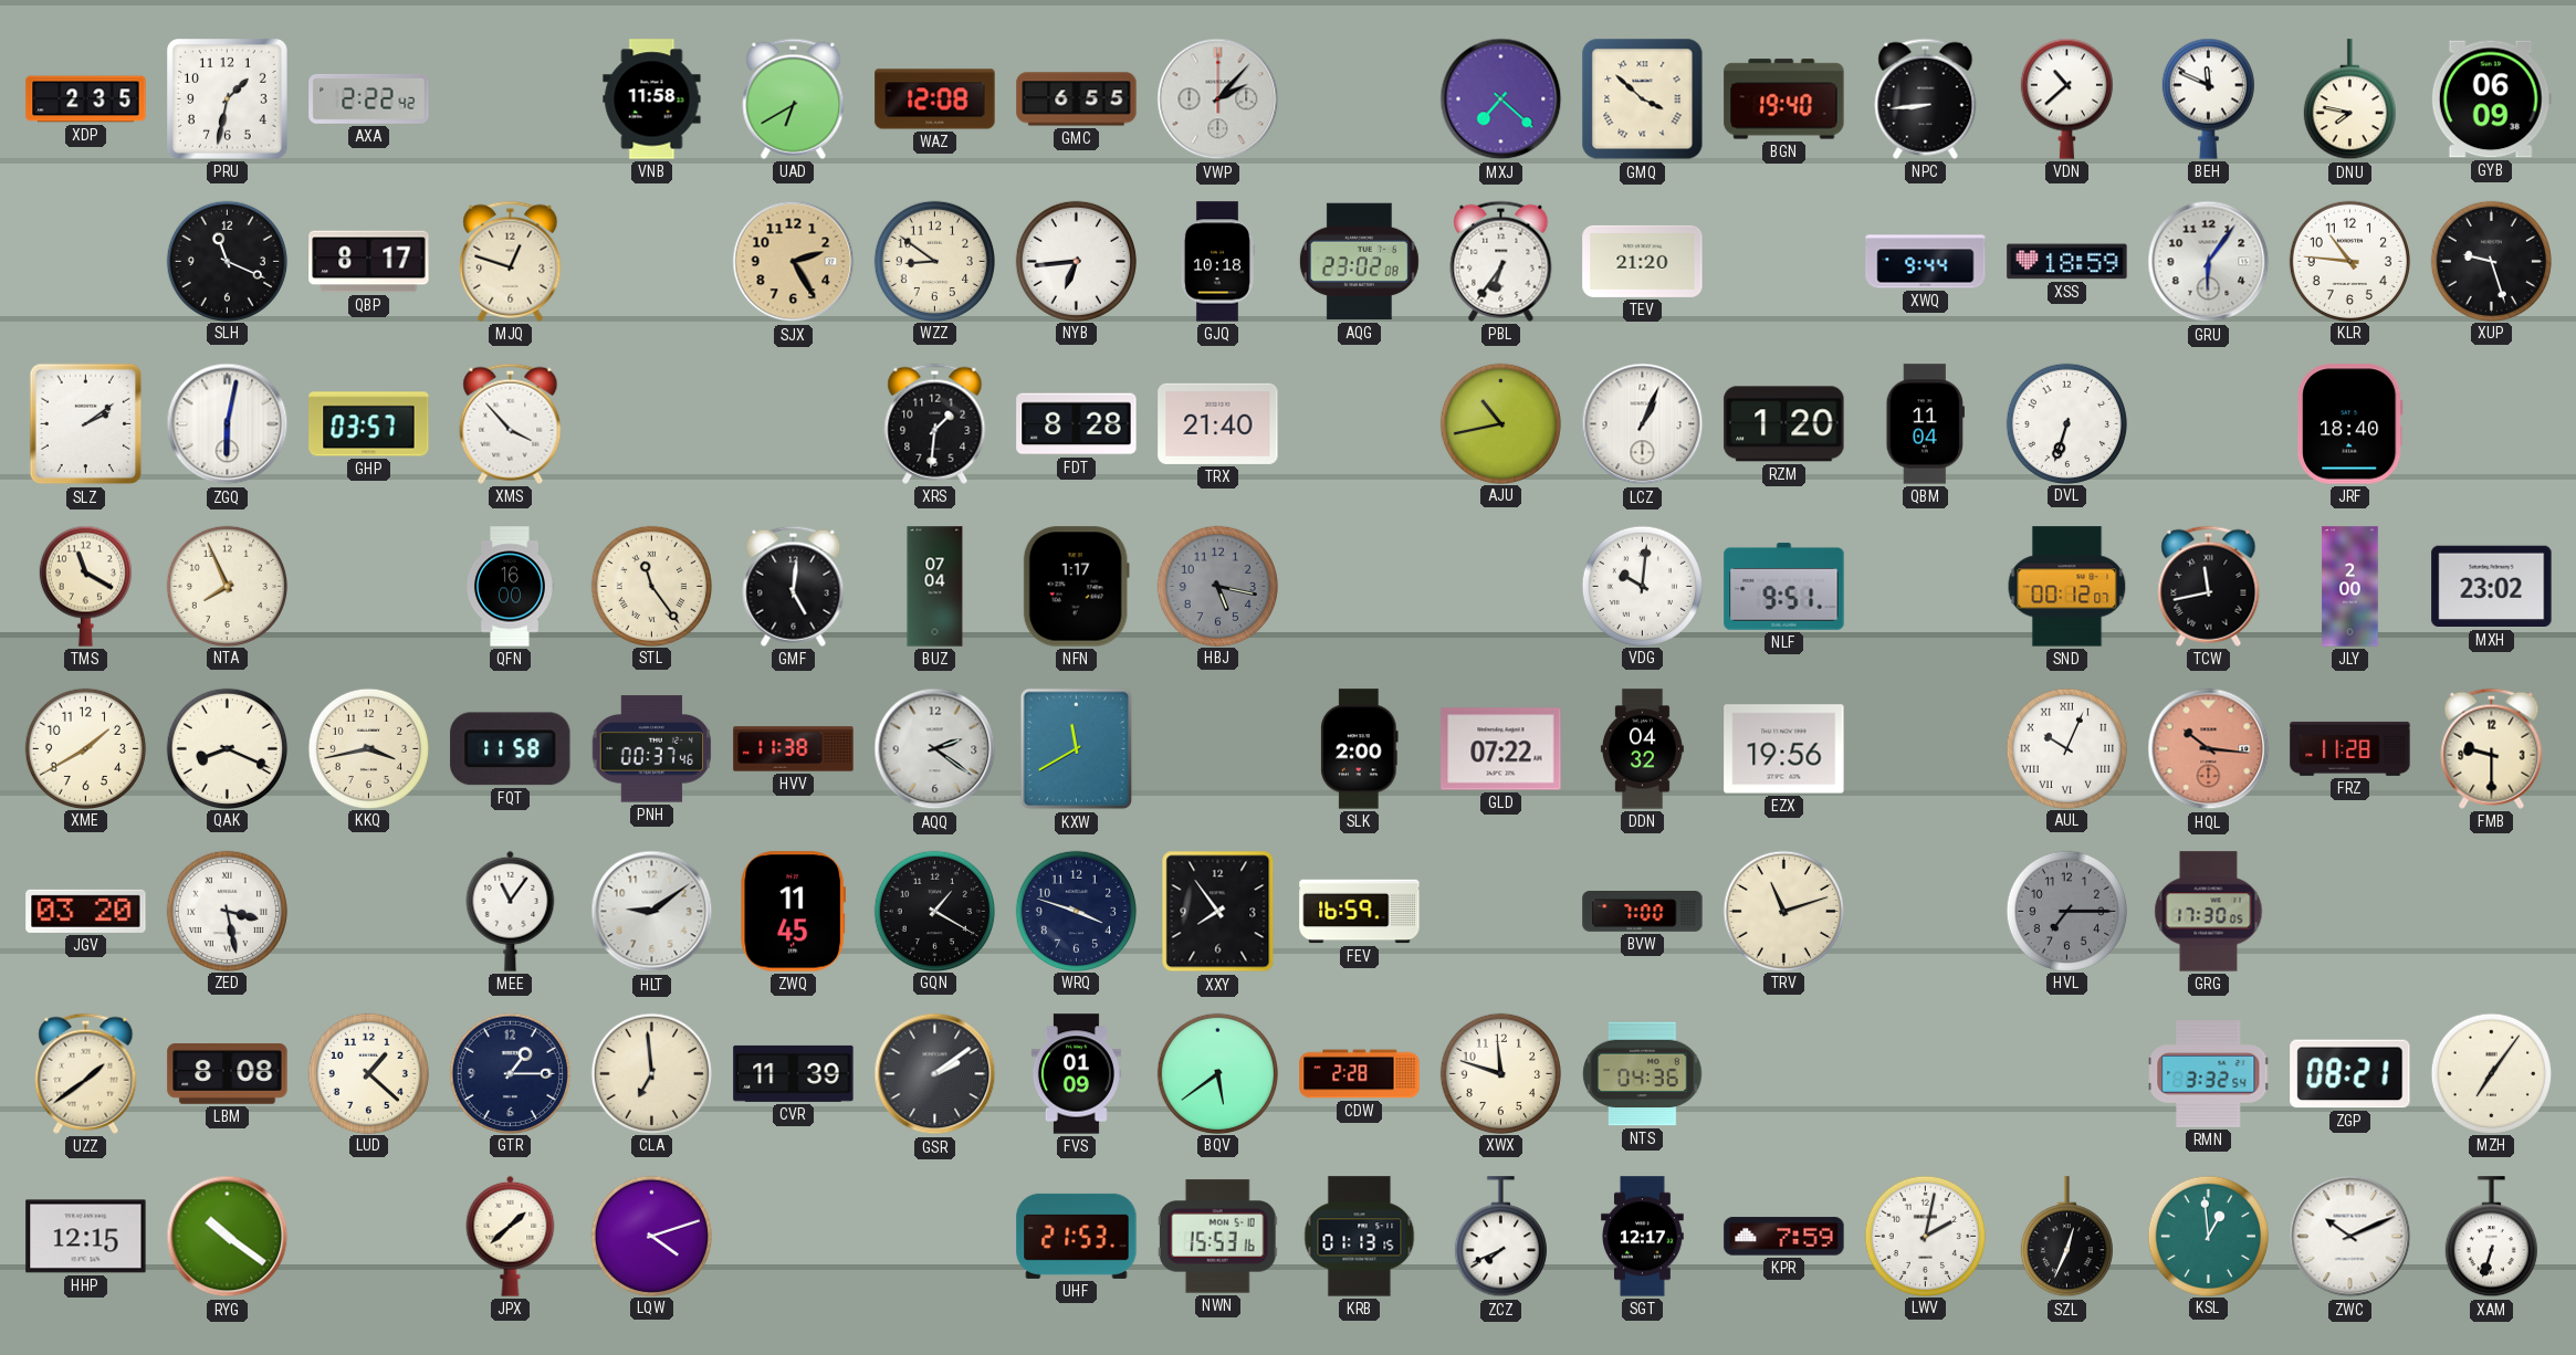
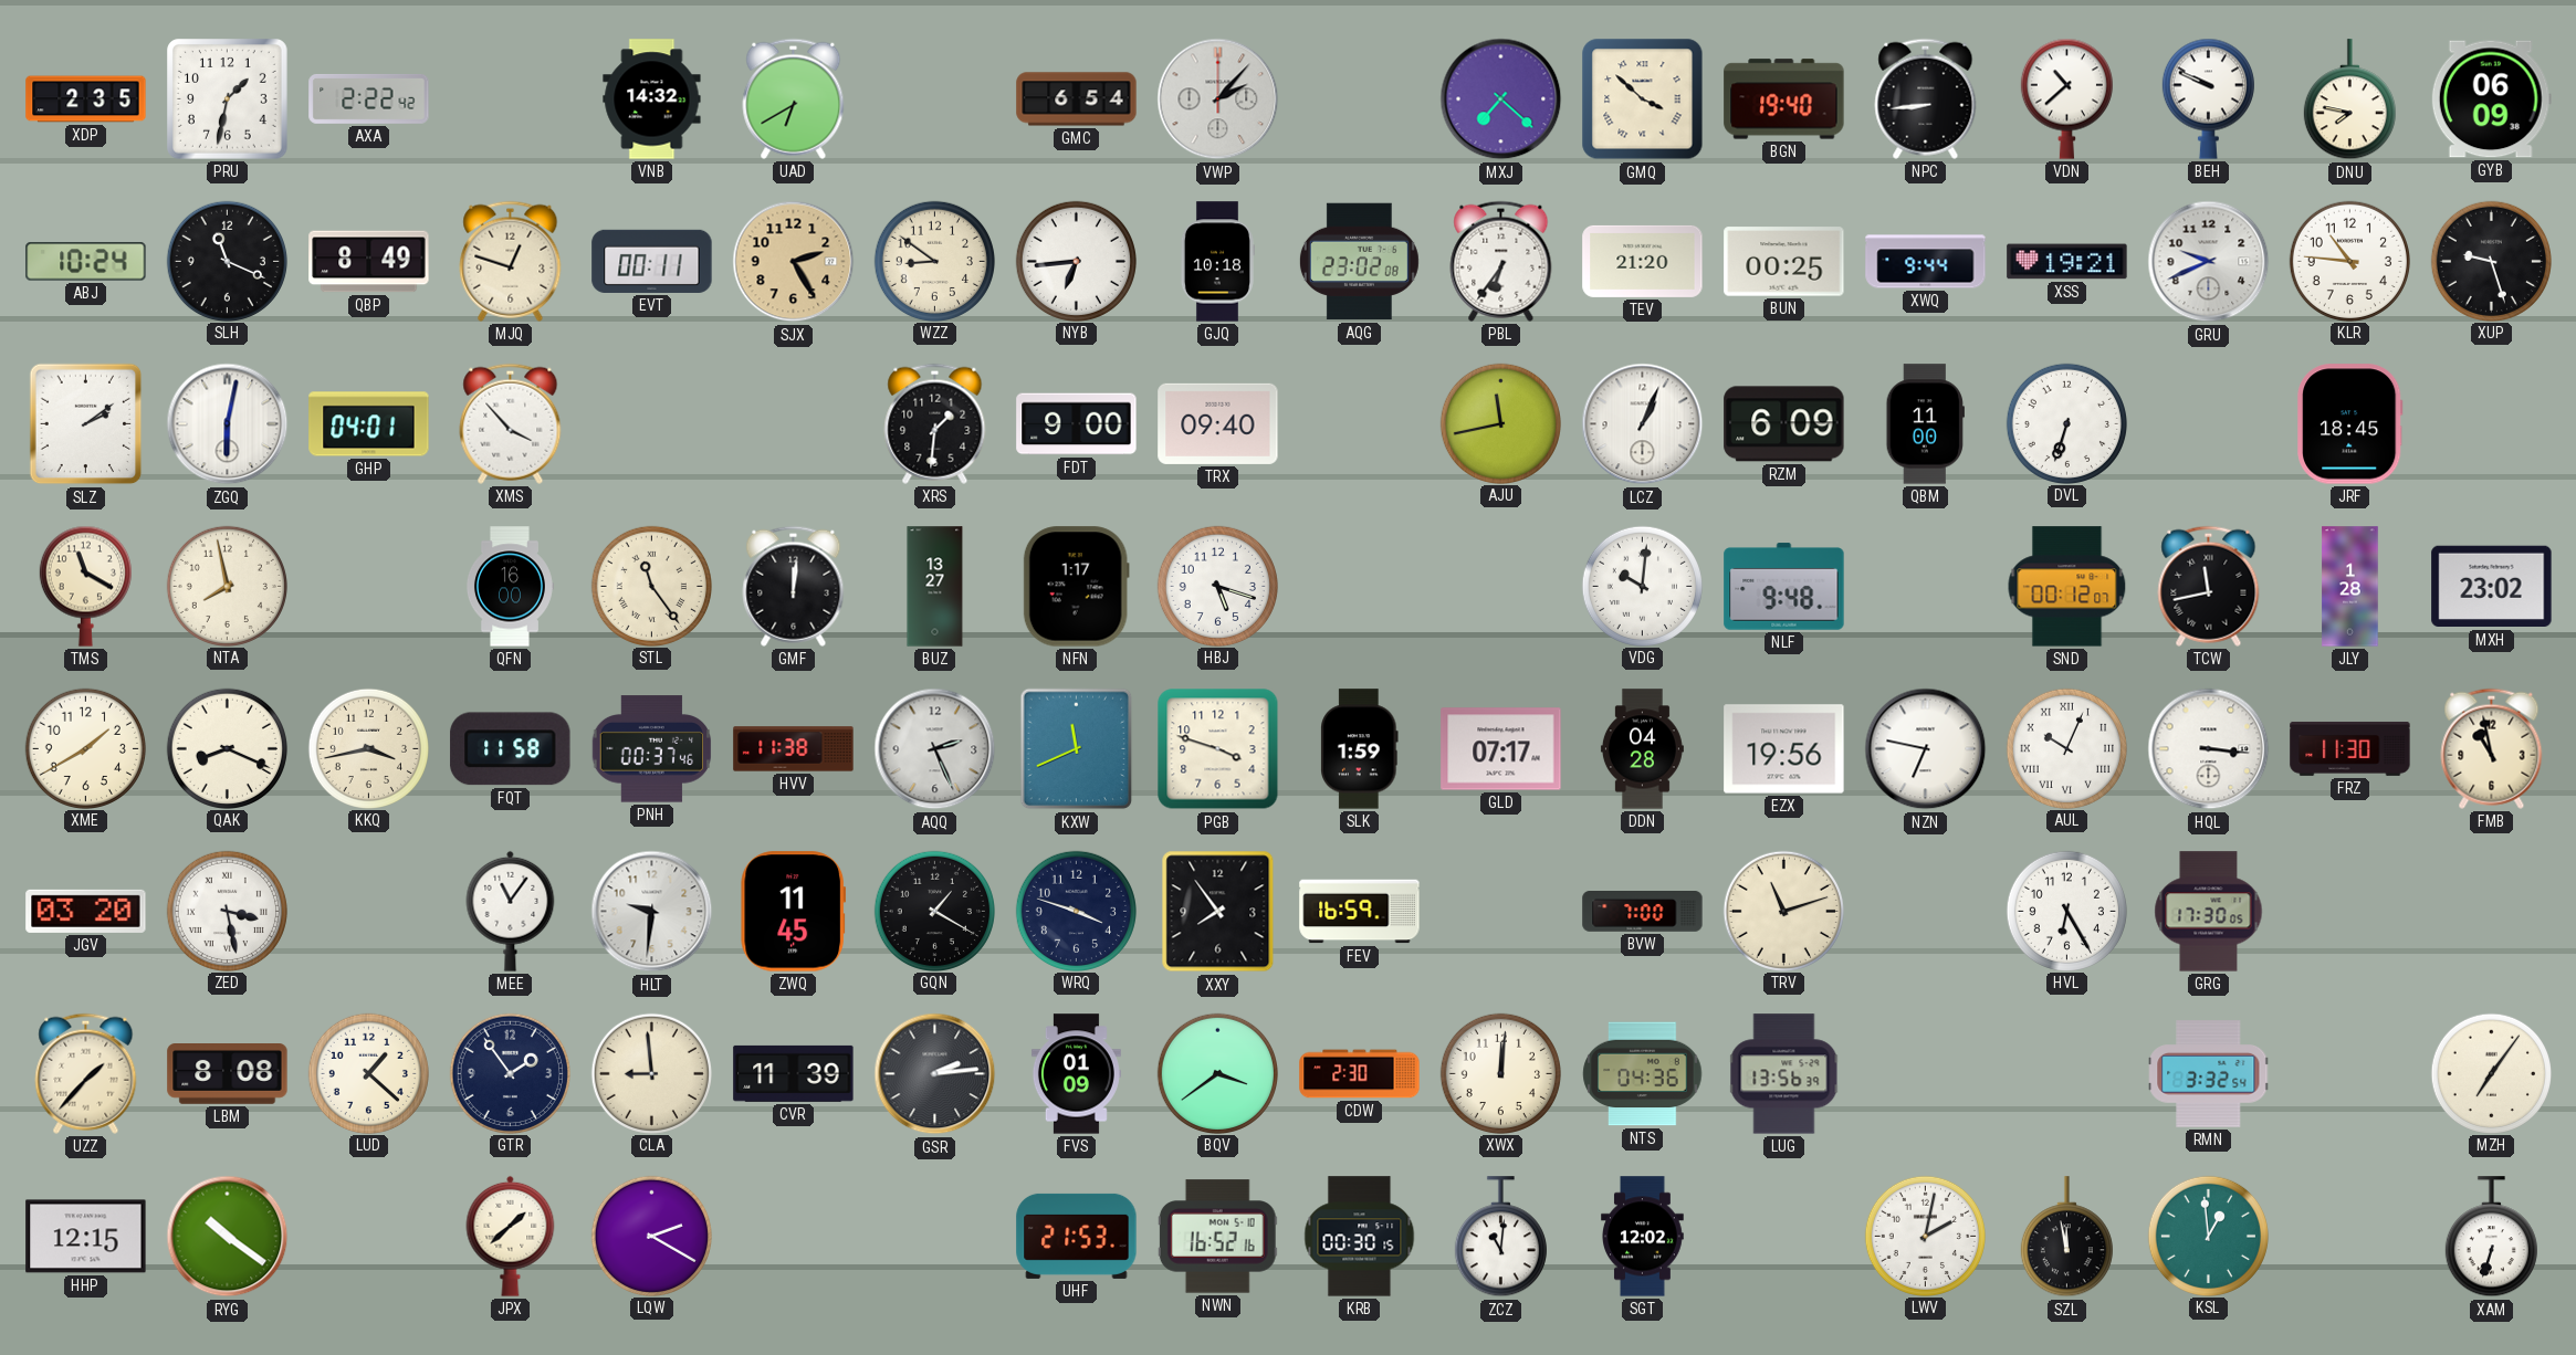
VNB: 11:58 -> 14:32
WAZ: 12:08 -> none
GMC: 6:55 -> 6:54
BEH: 11:49 -> 9:49
ABJ: none -> 10:24
QBP: 8:17 -> 8:49
EVT: none -> 00:11
BUN: none -> 00:25
XSS: 18:59 -> 19:21
GRU: 6:06 -> 9:41
GHP: 03:57 -> 04:01
FDT: 8:28 -> 9:00
TRX: 21:40 -> 09:40
AJU: 10:43 -> 11:43
RZM: 1:20 -> 6:09
QBM: 11:04 -> 11:00
JRF: 18:40 -> 18:45
NTA: 7:56 -> 7:58
GMF: 5:01 -> 12:01
BUZ: 07:04 -> 13:27
HBJ: 5:17 -> 5:18
HBJ dial: grey -> white
NLF: 9:51 -> 9:48
JLY: 2:00 -> 1:28
AQQ: 2:21 -> 2:26
KXW: 11:40 -> 11:41
PGB: none -> 3:48
SLK: 2:00 -> 1:59
GLD: 07:22 -> 07:17
DDN: 04:32 -> 04:28
NZN: none -> 6:47
HQL: 10:16 -> 3:16
HQL dial: salmon -> white
FRZ: 11:28 -> 11:30
FMB: 9:30 -> 10:58
HLT: 9:09 -> 9:31
HVL: 7:15 -> 6:25
HVL dial: grey -> white
UZZ: 1:39 -> 1:37
GTR: 1:15 -> 1:54
CLA: 6:59 -> 8:59
GSR: 2:09 -> 2:14
BQV: 5:39 -> 3:39
CDW: 2:28 -> 2:30
XWX: 11:48 -> 12:01
LUG: none -> 13:56
ZGP: 08:21 -> none
LQW: 4:12 -> 2:20
NWN: 15:53 -> 16:52
KRB: 01:13 -> 00:30
ZCZ: 7:41 -> 11:01
SGT: 12:17 -> 12:02
KPR: 7:59 -> none
SZL: 12:34 -> 11:58
ZWC: 10:11 -> none
